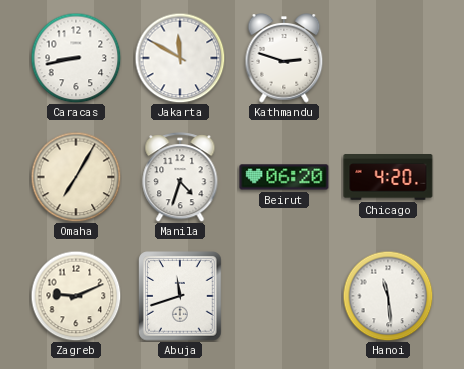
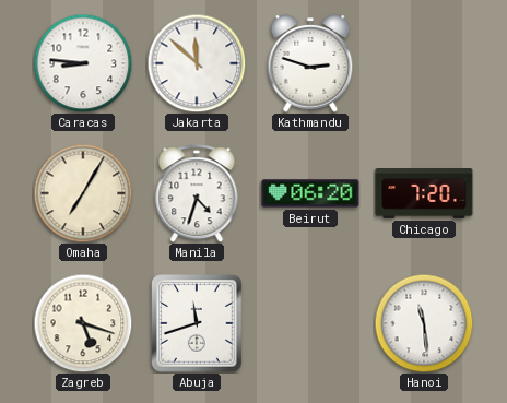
Caracas: 8:43 -> 8:46
Jakarta: 11:50 -> 11:52
Chicago: 4:20 -> 7:20
Zagreb: 9:11 -> 5:18
